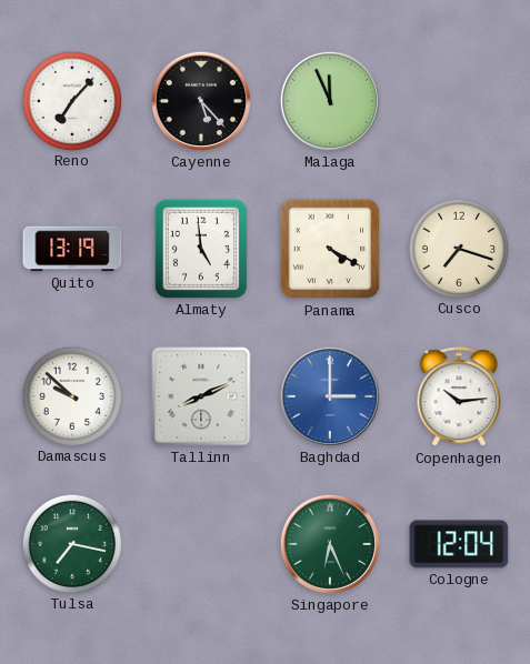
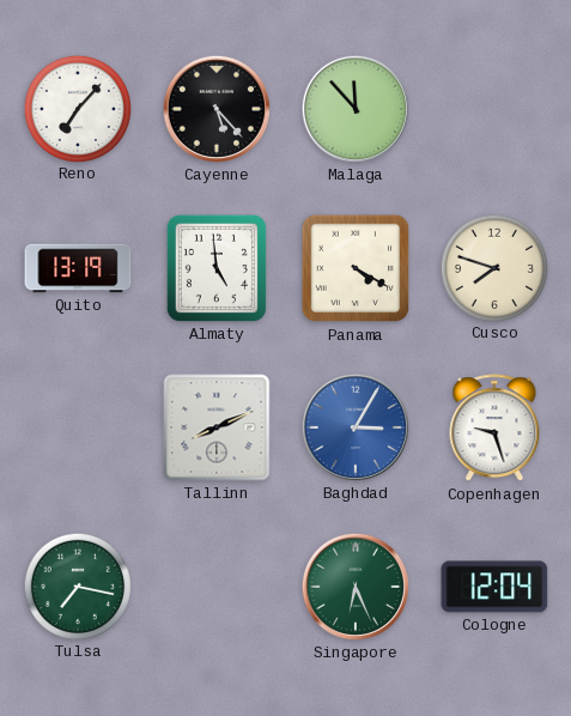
Malaga: 11:56 -> 11:53
Cusco: 7:18 -> 7:48
Damascus: 9:52 -> none
Baghdad: 3:00 -> 3:05
Copenhagen: 10:14 -> 9:27
